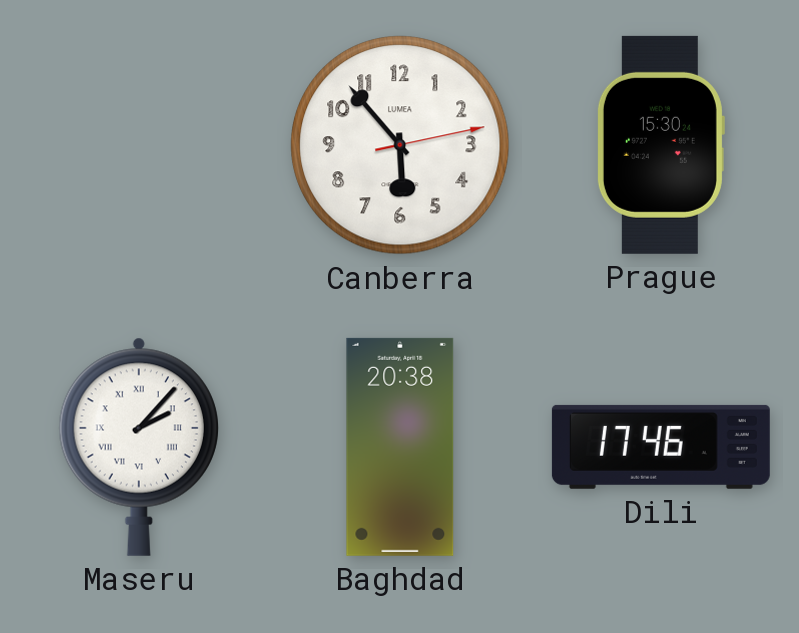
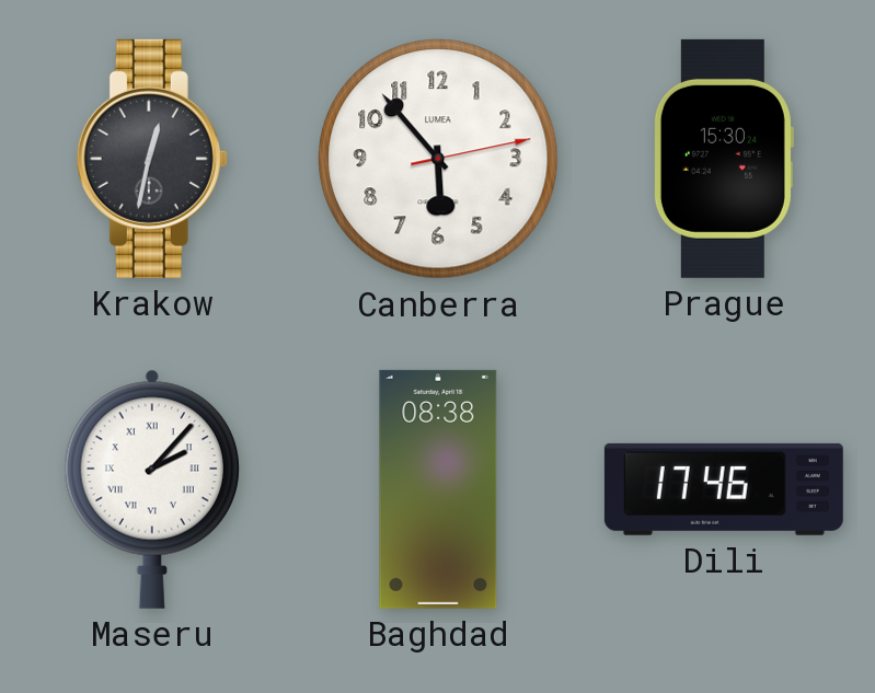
Krakow: none -> 12:32
Baghdad: 20:38 -> 08:38
